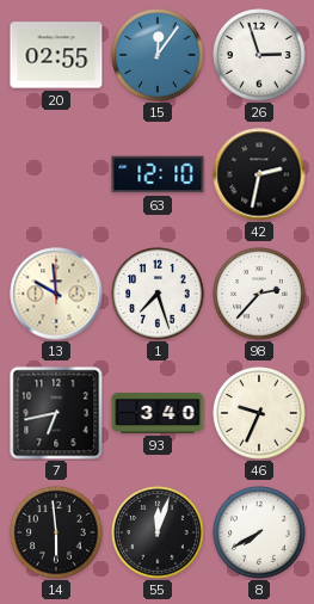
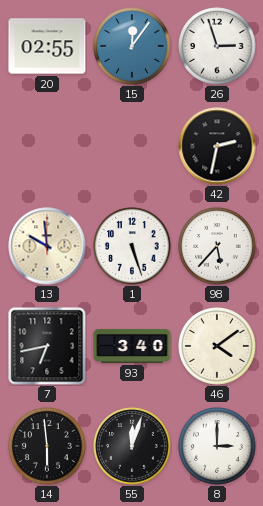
63: 12:10 -> none
1: 7:27 -> 5:27
98: 2:37 -> 5:37
46: 9:34 -> 4:09
8: 7:40 -> 3:00
